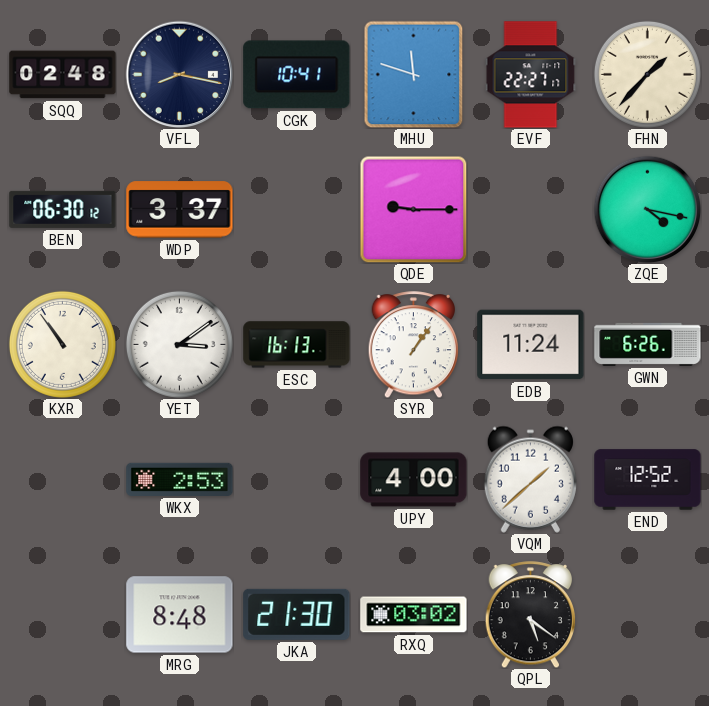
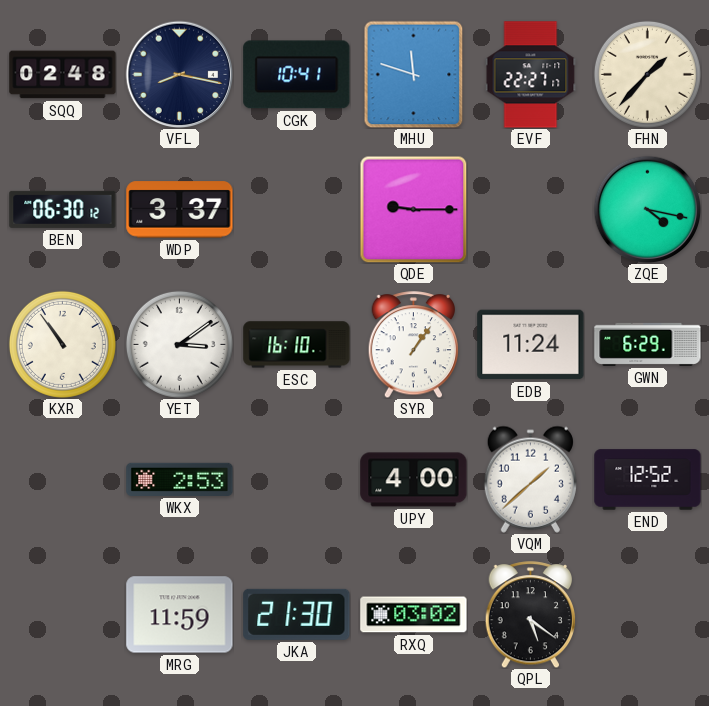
ESC: 16:13 -> 16:10
GWN: 6:26 -> 6:29
MRG: 8:48 -> 11:59
